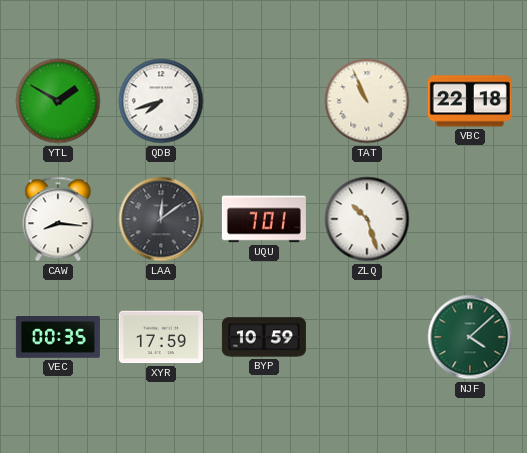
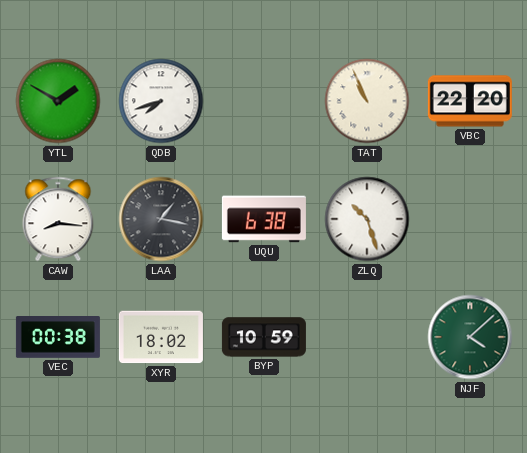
VBC: 22:18 -> 22:20
LAA: 12:09 -> 1:17
UQU: 7:01 -> 6:38
VEC: 00:35 -> 00:38
XYR: 17:59 -> 18:02
